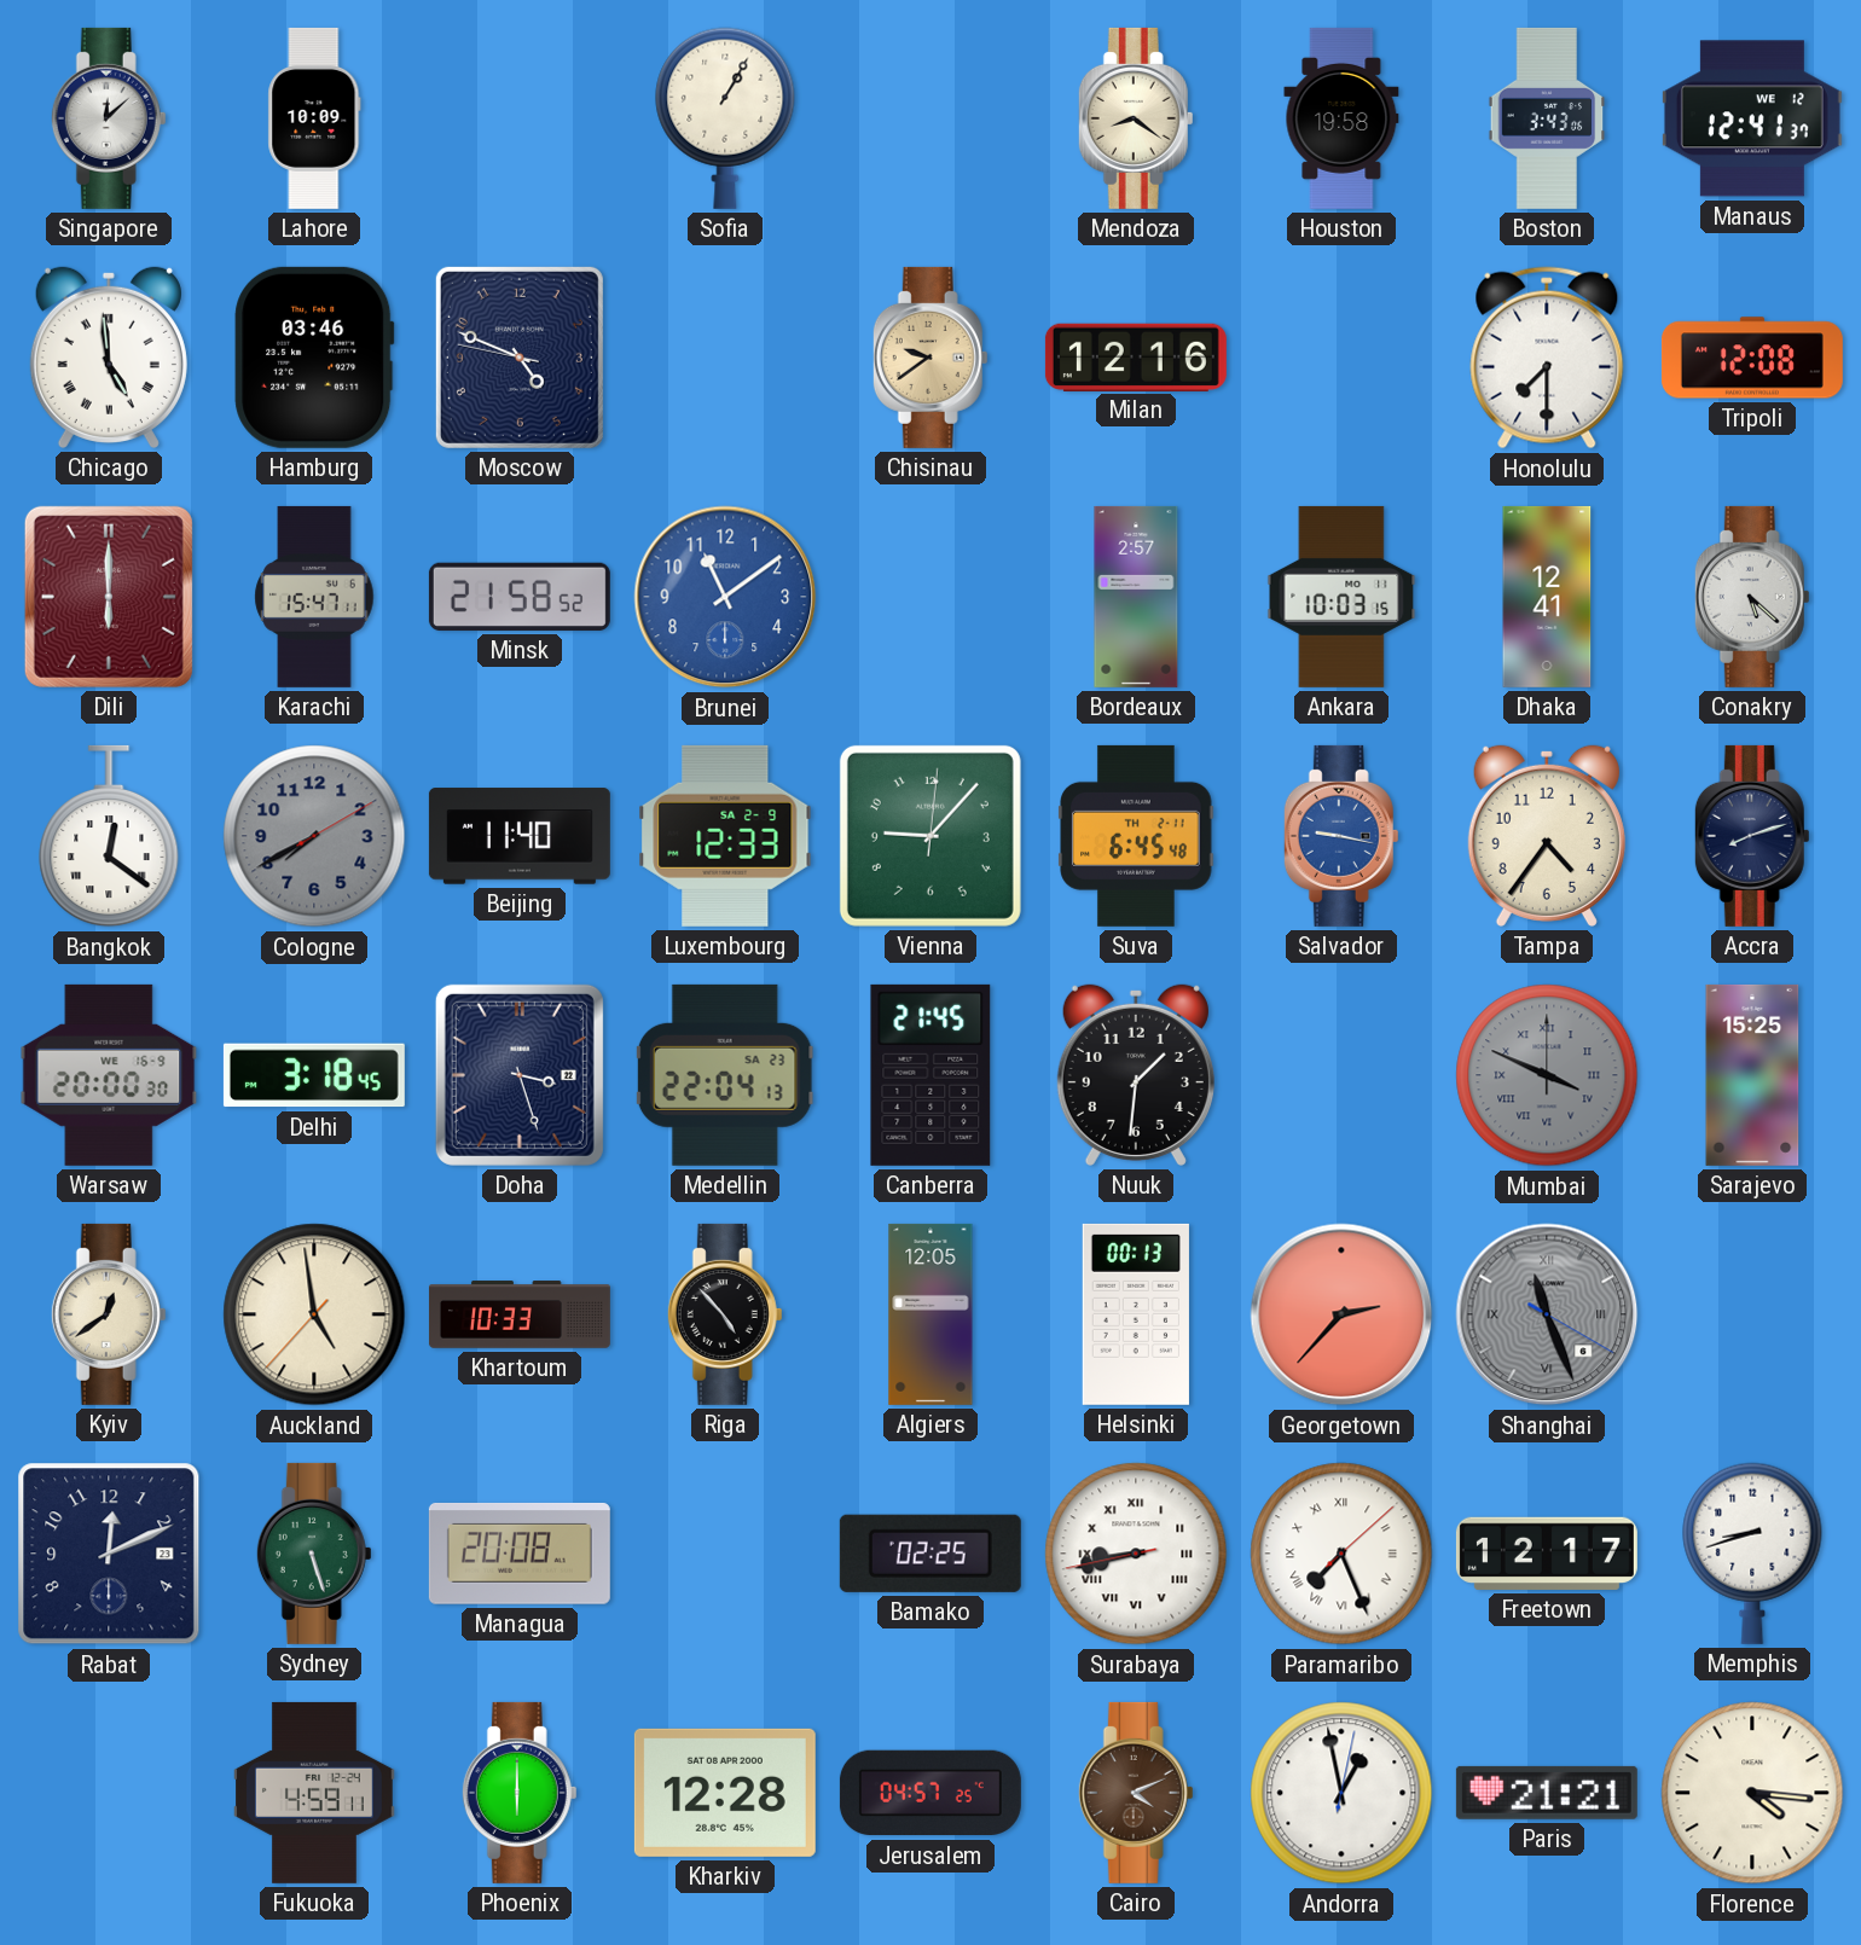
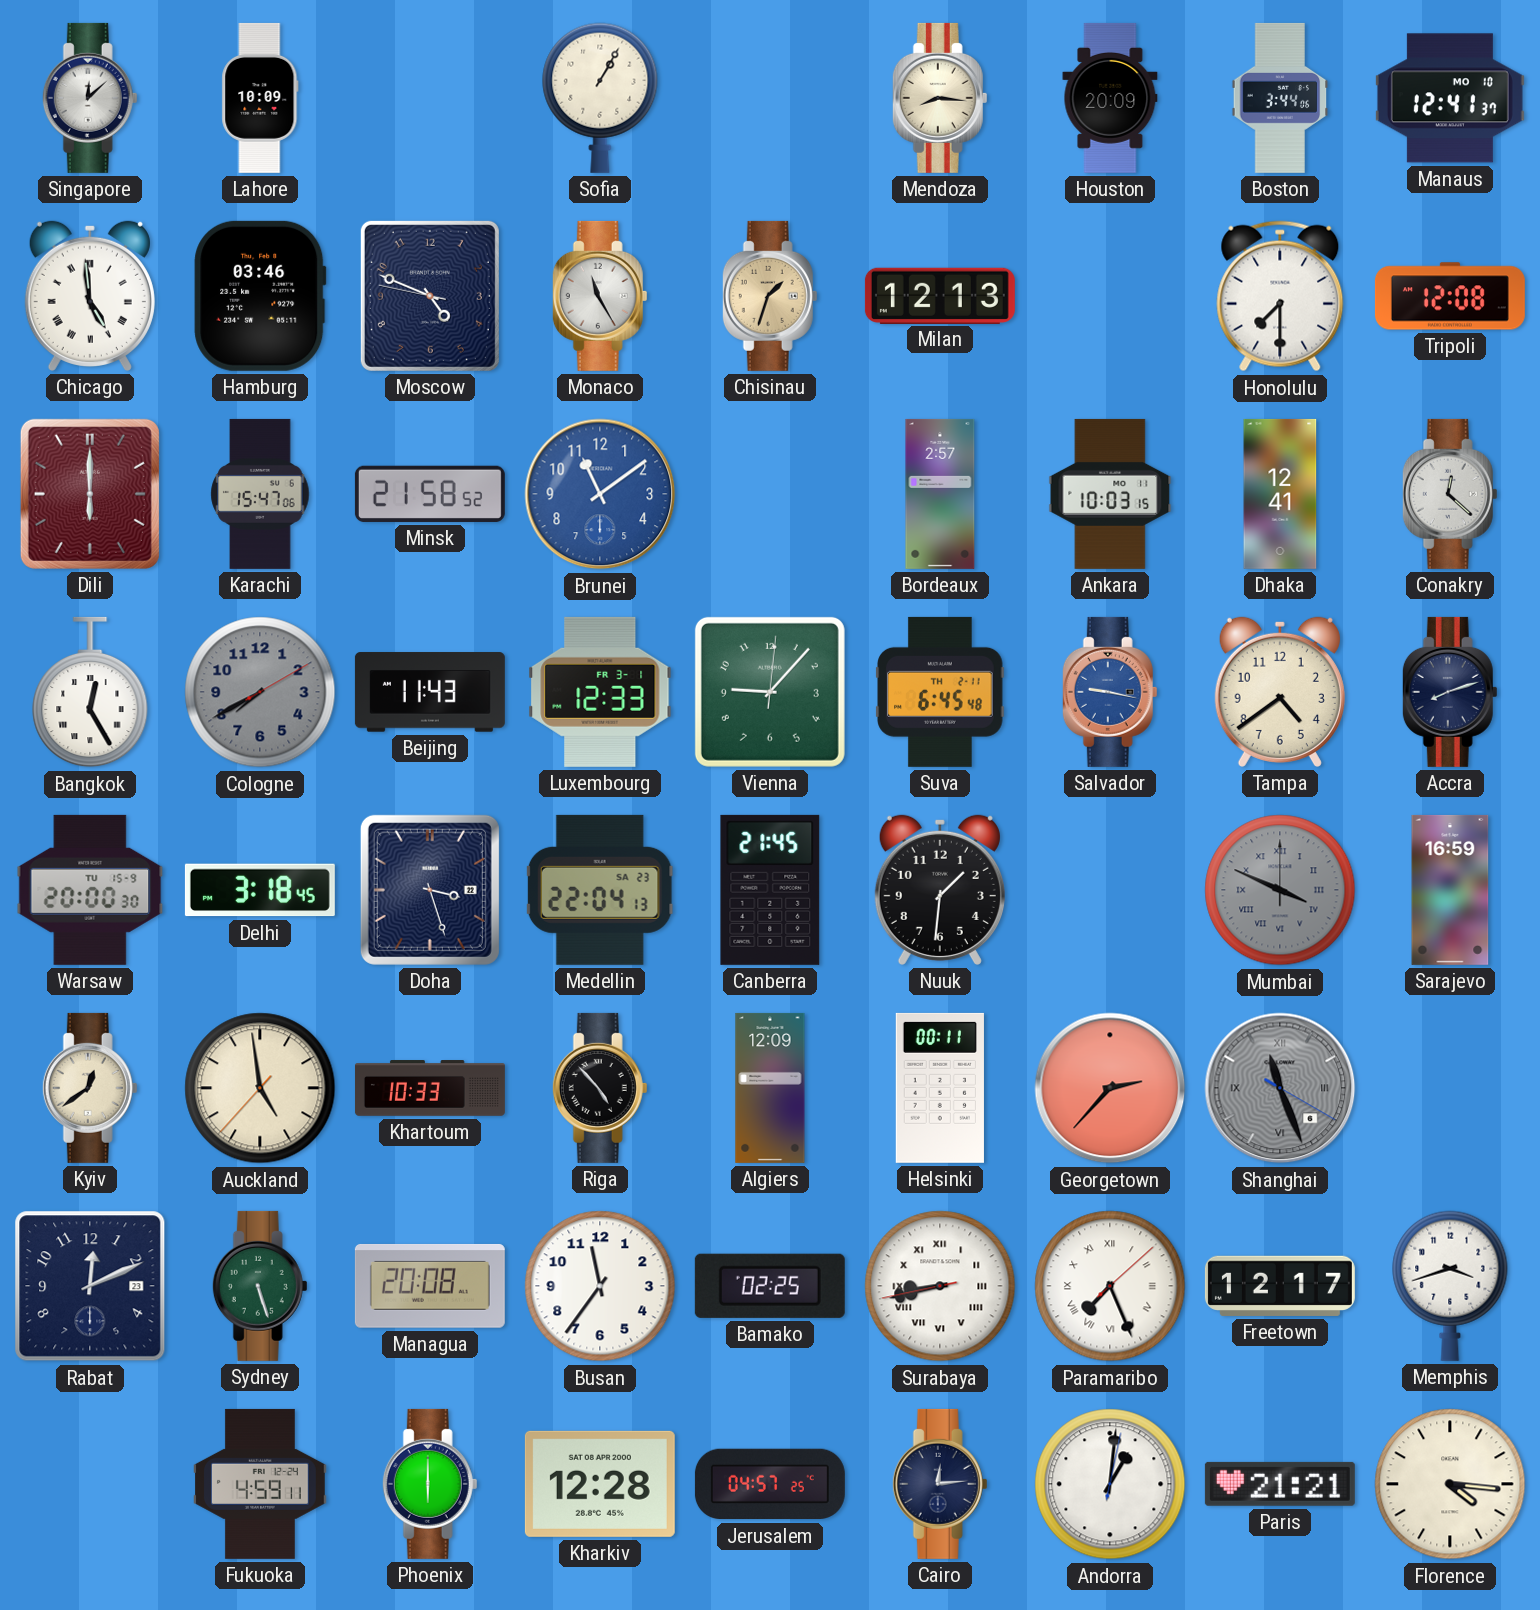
Mendoza: 8:21 -> 8:16
Houston: 19:58 -> 20:09
Boston: 3:43 -> 3:44
Manaus date: WE 12 -> MO 10
Monaco: none -> 11:25
Chisinau: 9:39 -> 1:33
Milan: 12:16 -> 12:13
Karachi: 15:47:11 -> 15:47:06
Conakry: 5:22 -> 12:22
Bangkok: 12:21 -> 12:25
Beijing: 11:40 -> 11:43
Luxembourg date: SA 2-9 -> FR 3-1
Tampa: 4:36 -> 4:39
Warsaw date: WE 16-9 -> TU 15-9
Sarajevo: 15:25 -> 16:59
Algiers: 12:05 -> 12:09
Helsinki: 00:13 -> 00:11
Busan: none -> 11:36
Memphis: 8:42 -> 3:42
Cairo: 4:11 -> 12:14
Cairo dial: brown -> navy
Andorra: 12:58 -> 1:01
